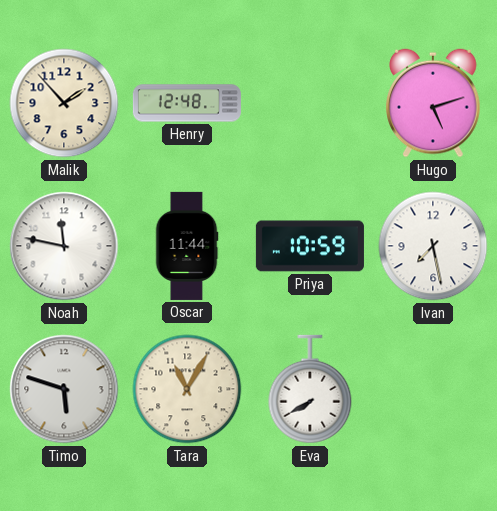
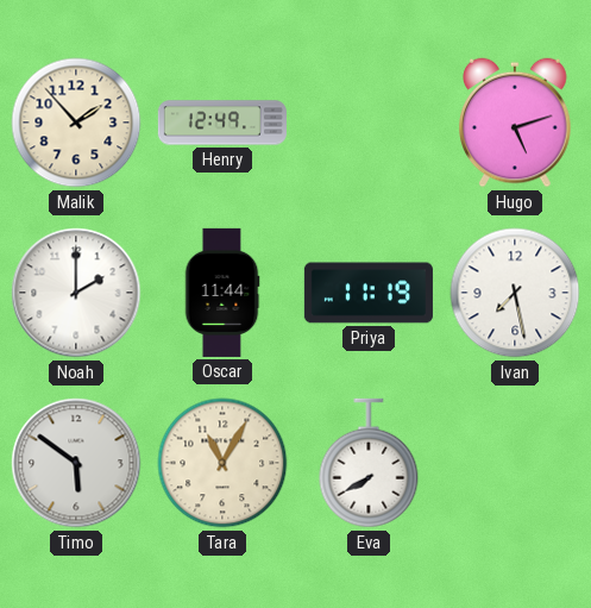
Henry: 12:48 -> 12:49
Noah: 11:47 -> 2:00
Priya: 10:59 -> 11:19
Timo: 5:48 -> 5:51
